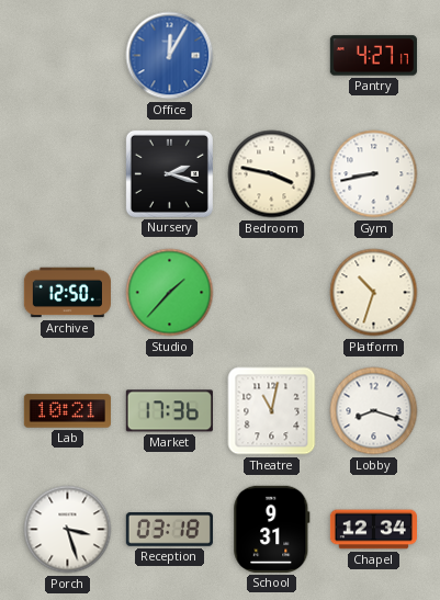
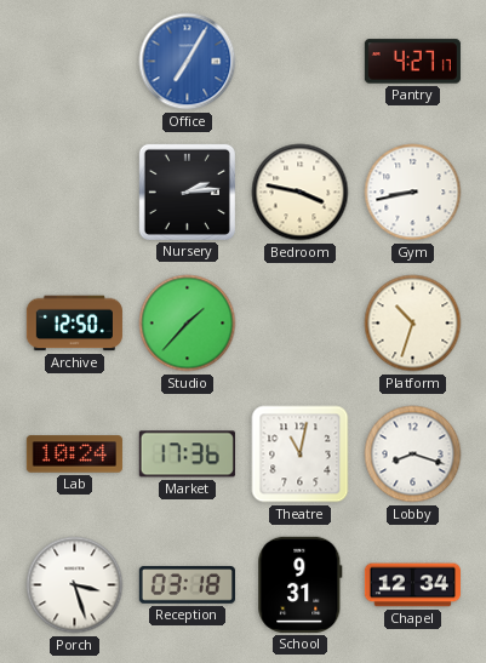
Office: 12:05 -> 7:05
Nursery: 2:18 -> 2:14
Lab: 10:21 -> 10:24
